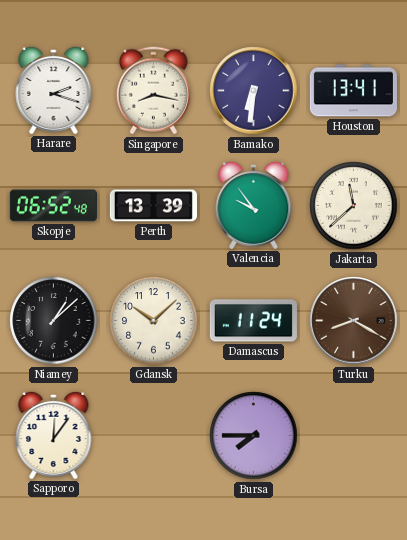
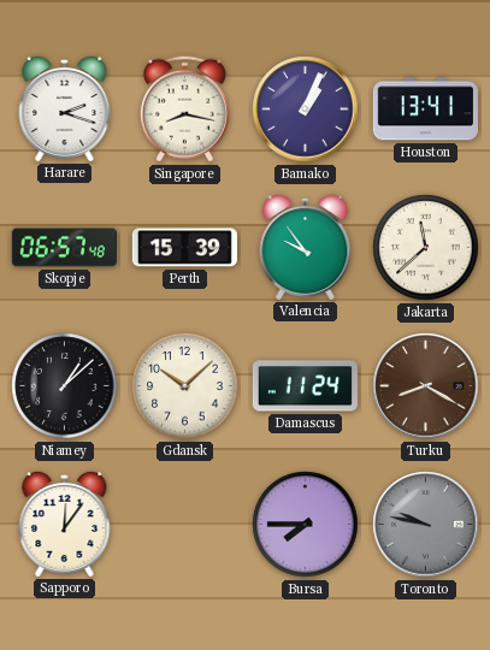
Bamako: 6:31 -> 1:04
Skopje: 06:52 -> 06:57
Perth: 13:39 -> 15:39
Toronto: none -> 9:47
